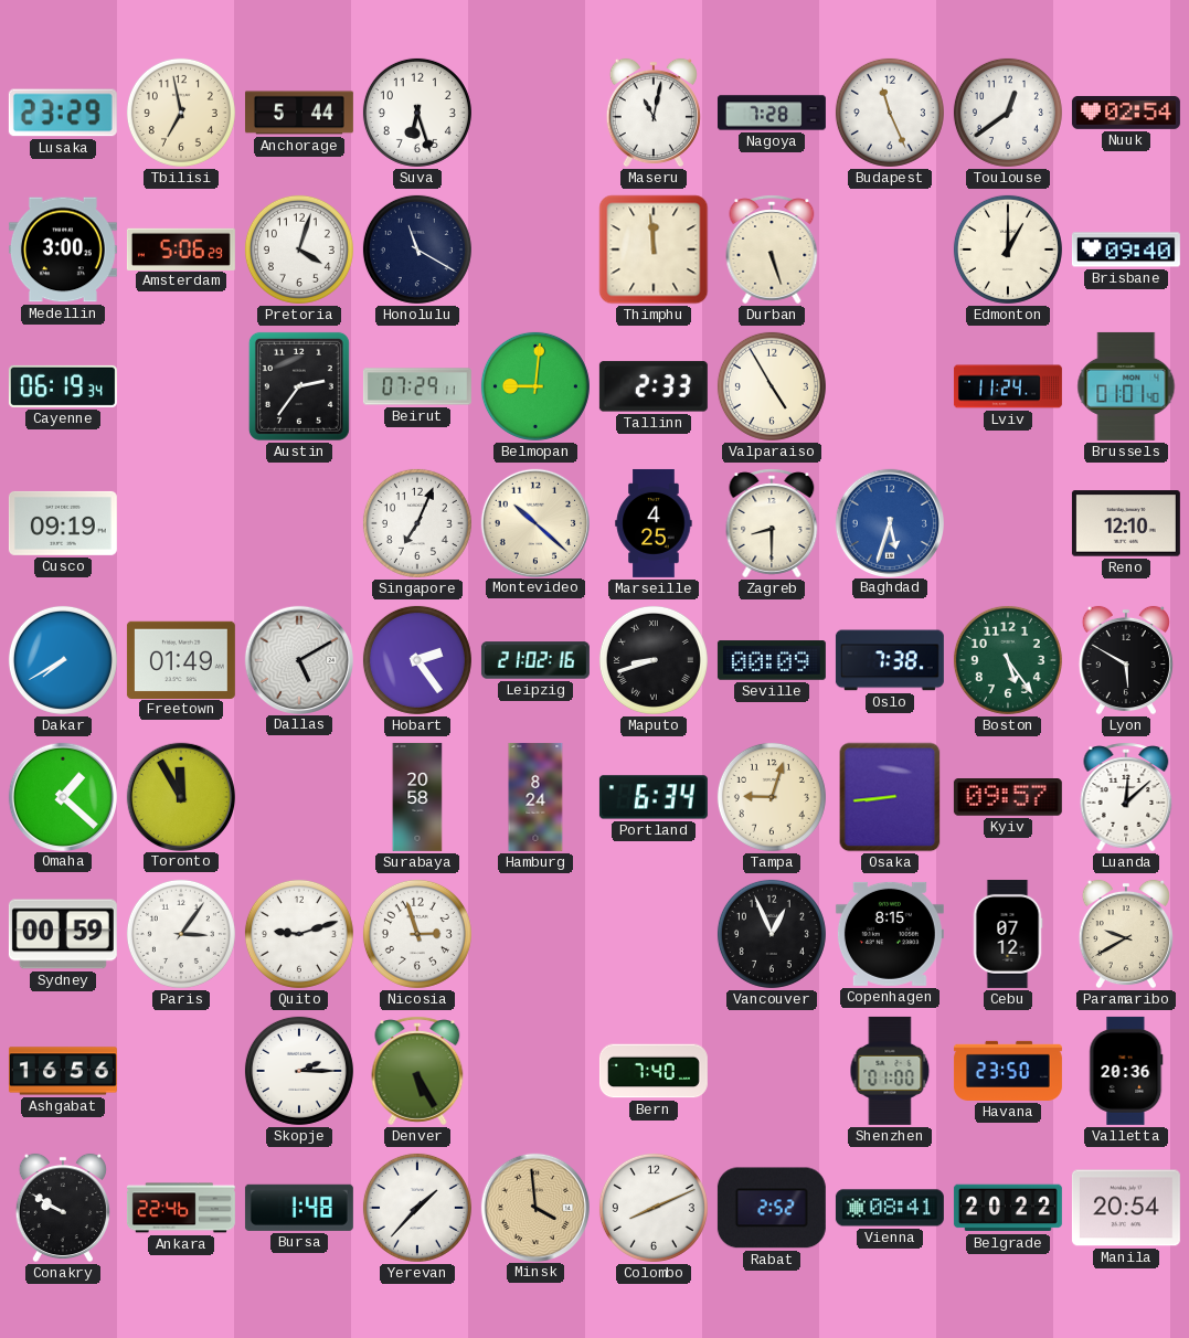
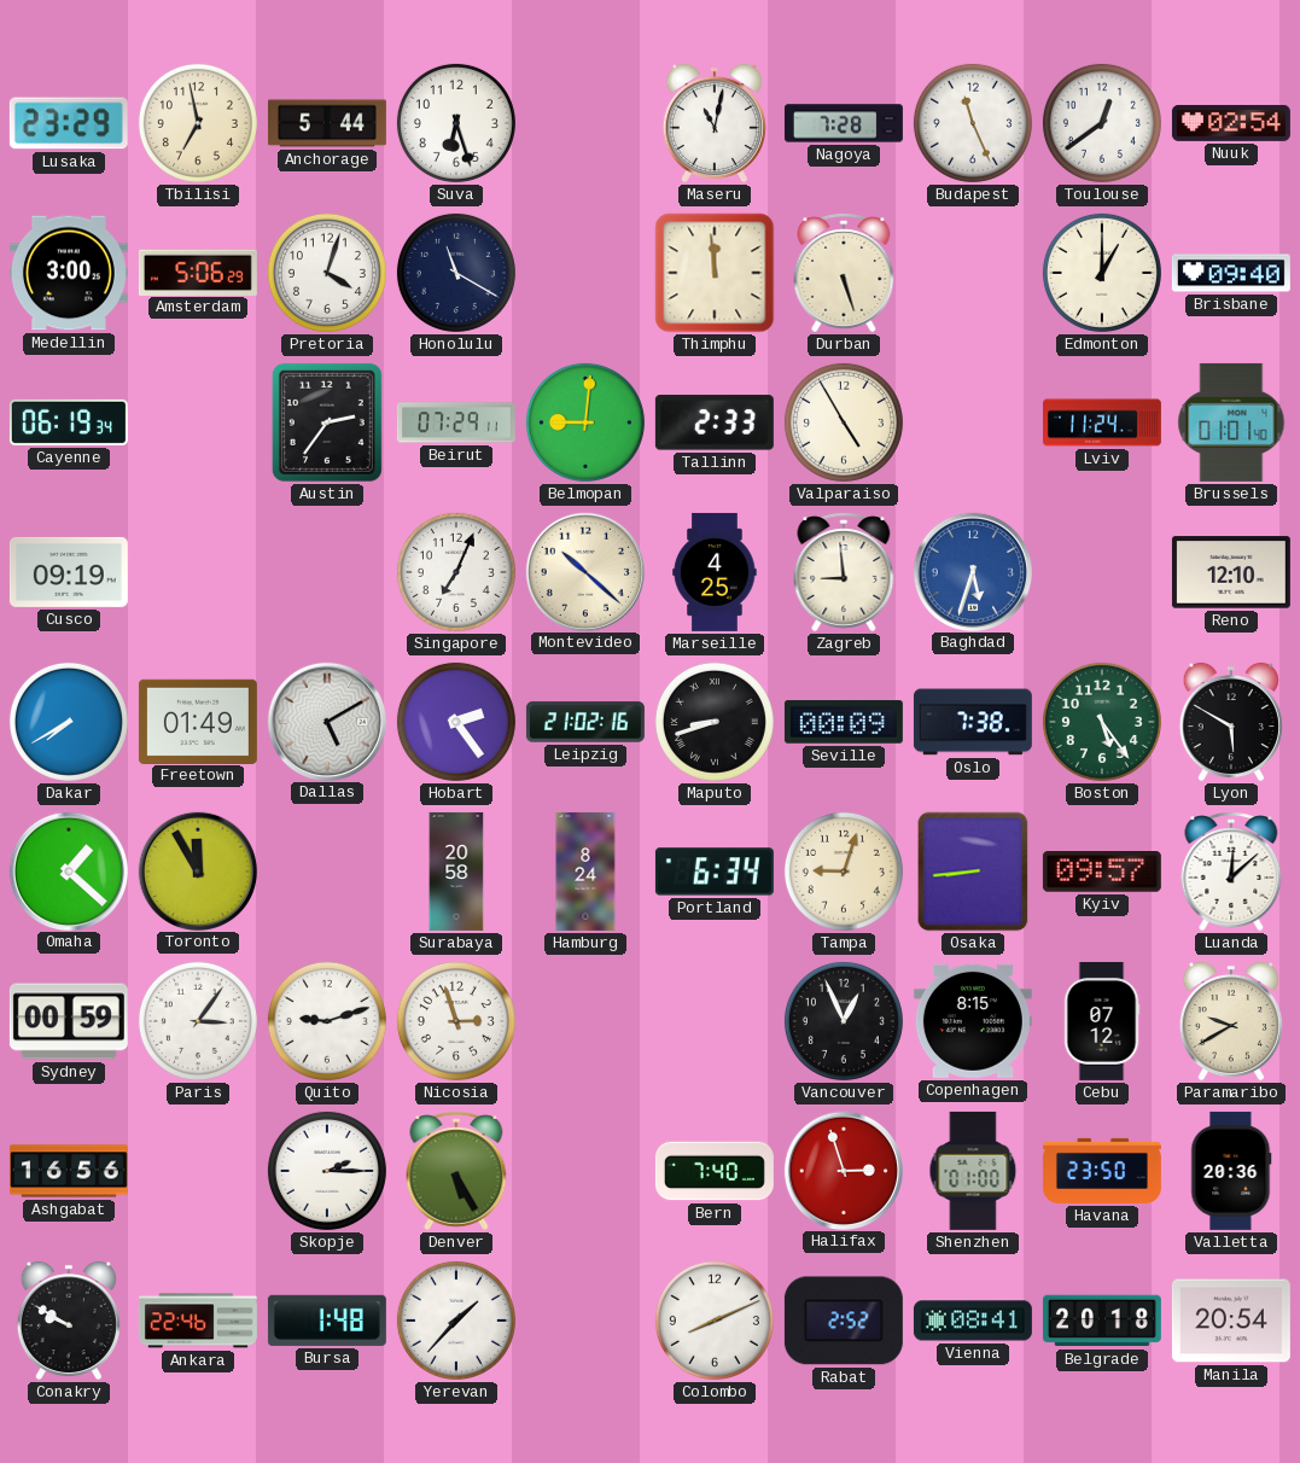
Zagreb: 8:30 -> 8:59
Halifax: none -> 2:57
Minsk: 3:59 -> none
Belgrade: 20:22 -> 20:18
